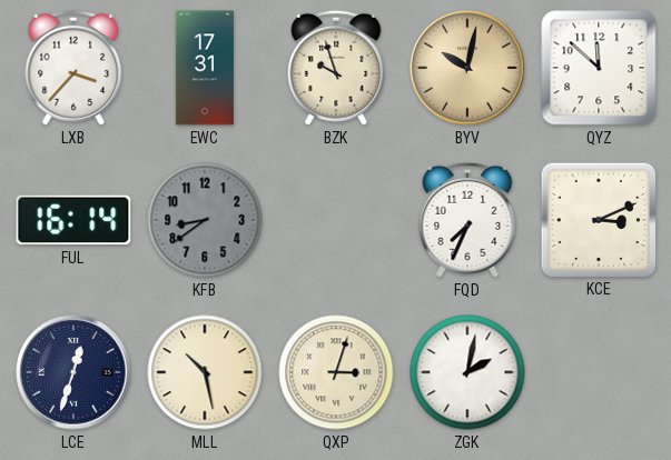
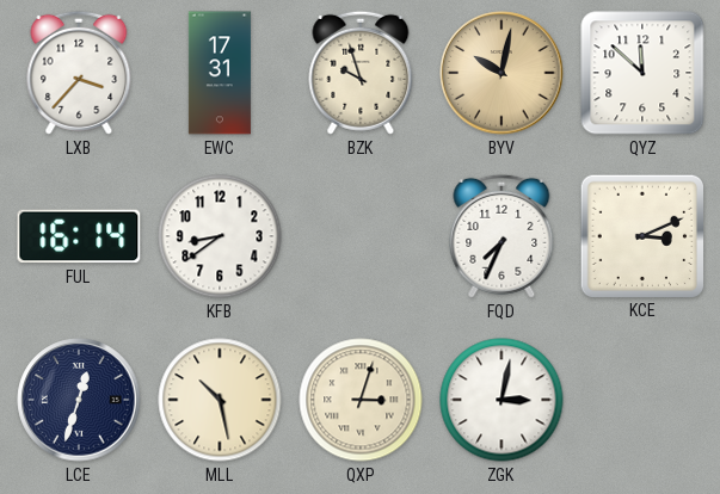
KFB dial: grey -> white
ZGK: 2:02 -> 3:02
